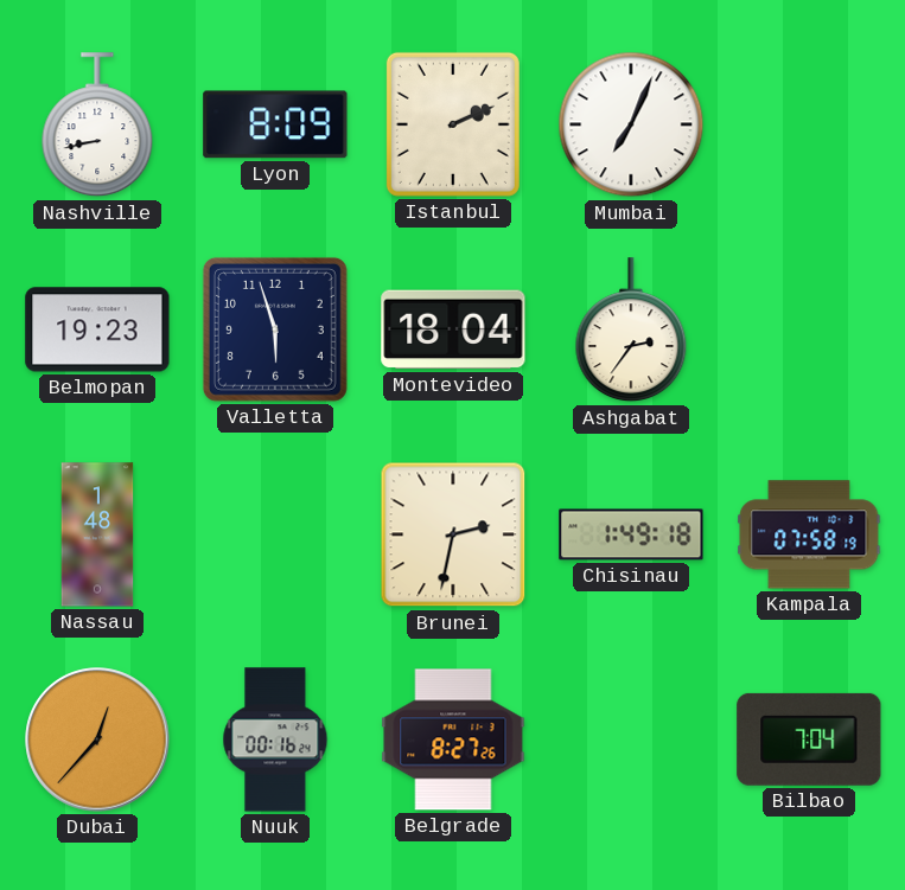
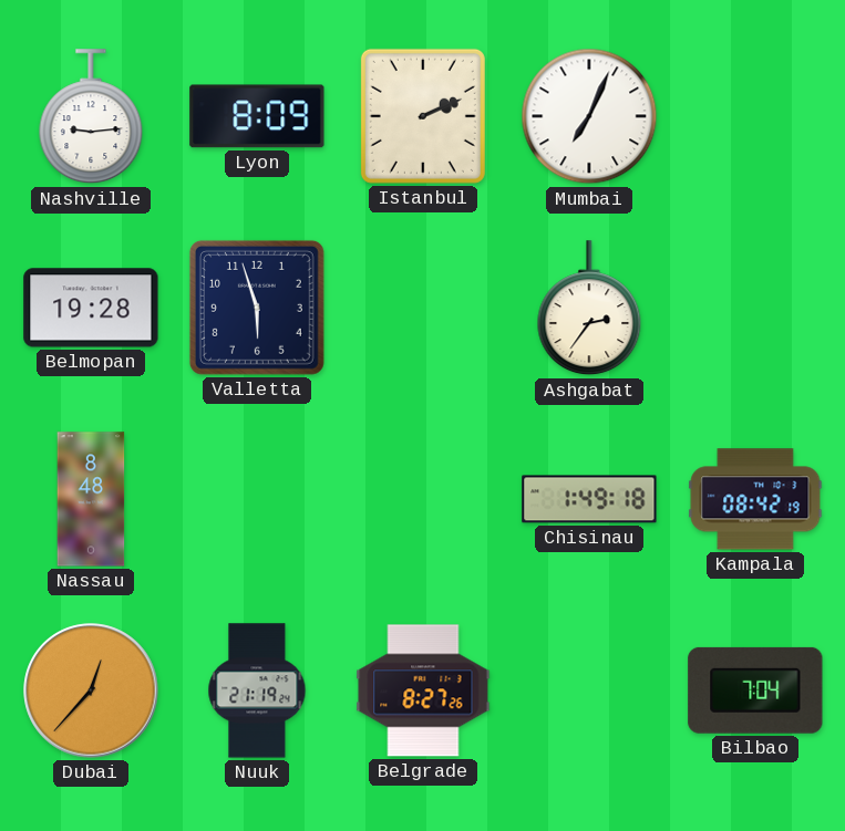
Nashville: 8:43 -> 9:14
Belmopan: 19:23 -> 19:28
Montevideo: 18:04 -> none
Nassau: 1:48 -> 8:48
Brunei: 2:32 -> none
Kampala: 07:58 -> 08:42
Nuuk: 00:16 -> 21:19
